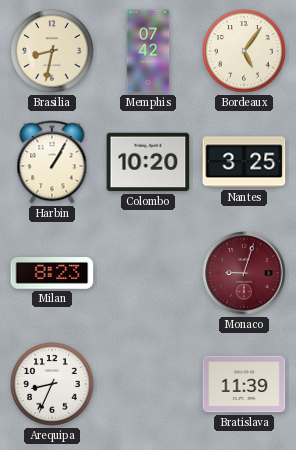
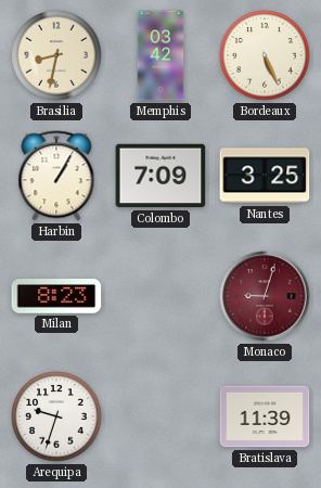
Memphis: 07:42 -> 03:42
Bordeaux: 5:06 -> 5:26
Colombo: 10:20 -> 7:09
Arequipa: 8:34 -> 9:33
